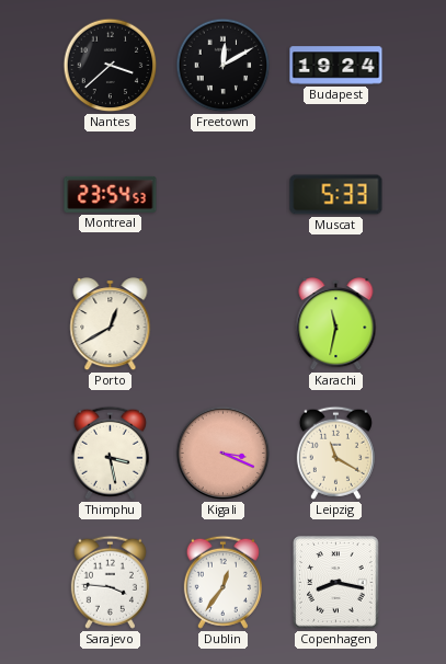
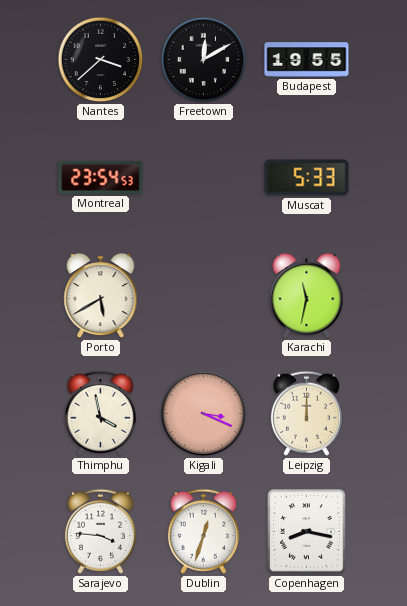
Budapest: 19:24 -> 19:55
Porto: 12:40 -> 5:40
Thimphu: 3:28 -> 3:58
Leipzig: 11:20 -> 12:00
Dublin: 12:36 -> 12:33
